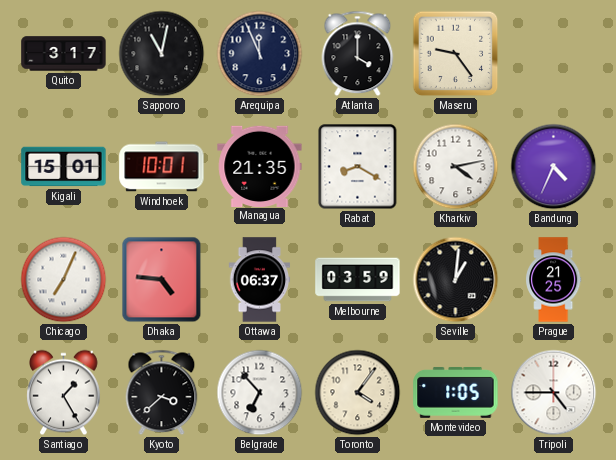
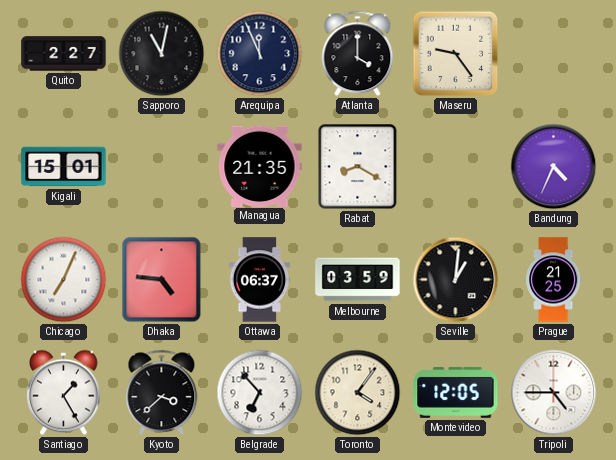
Quito: 3:17 -> 2:27
Windhoek: 10:01 -> none
Kharkiv: 4:13 -> none
Montevideo: 1:05 -> 12:05
